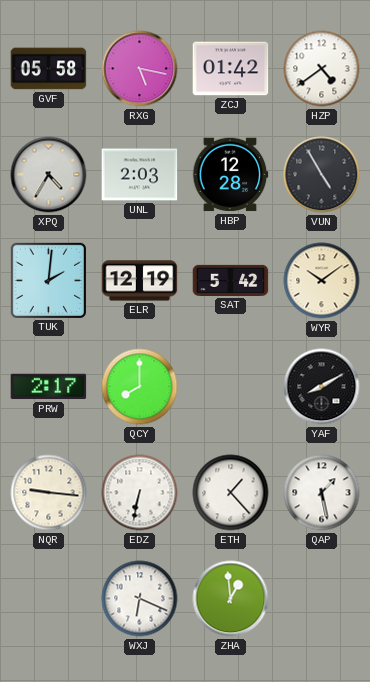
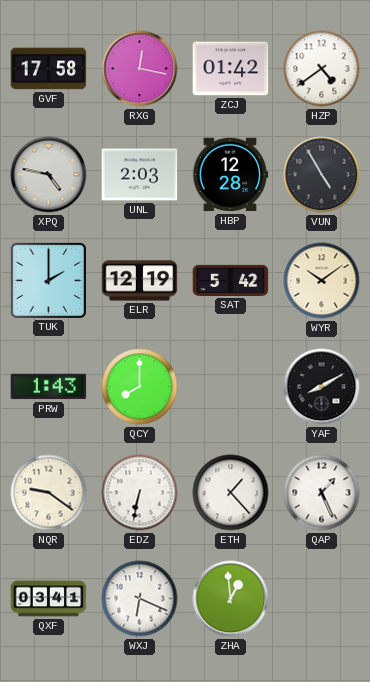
GVF: 05:58 -> 17:58
RXG: 5:17 -> 12:17
XPQ: 4:35 -> 4:47
TUK: 2:01 -> 2:00
PRW: 2:17 -> 1:43
NQR: 9:16 -> 9:21
QAP: 1:28 -> 1:26
QXF: none -> 03:41
